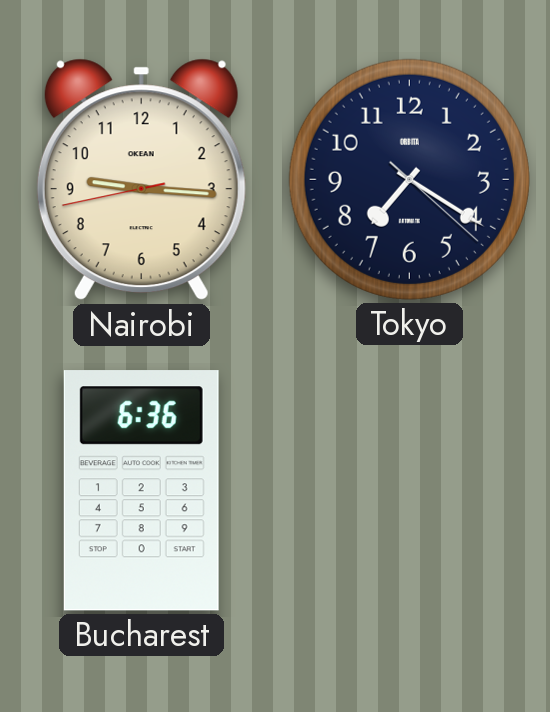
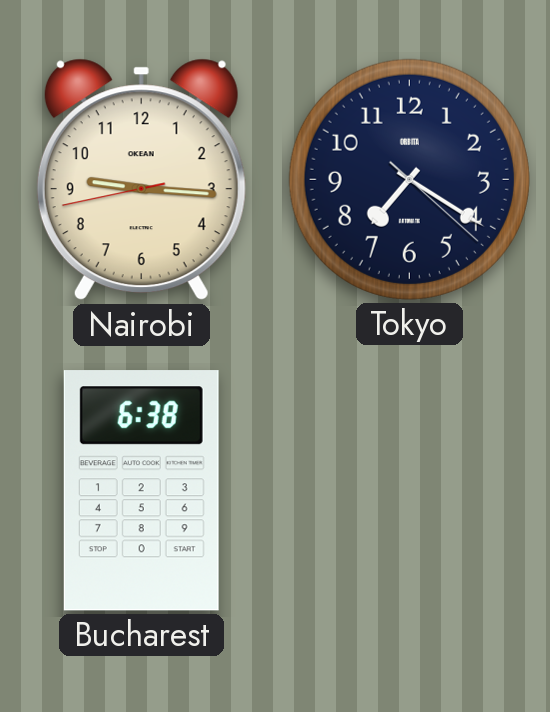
Bucharest: 6:36 -> 6:38
